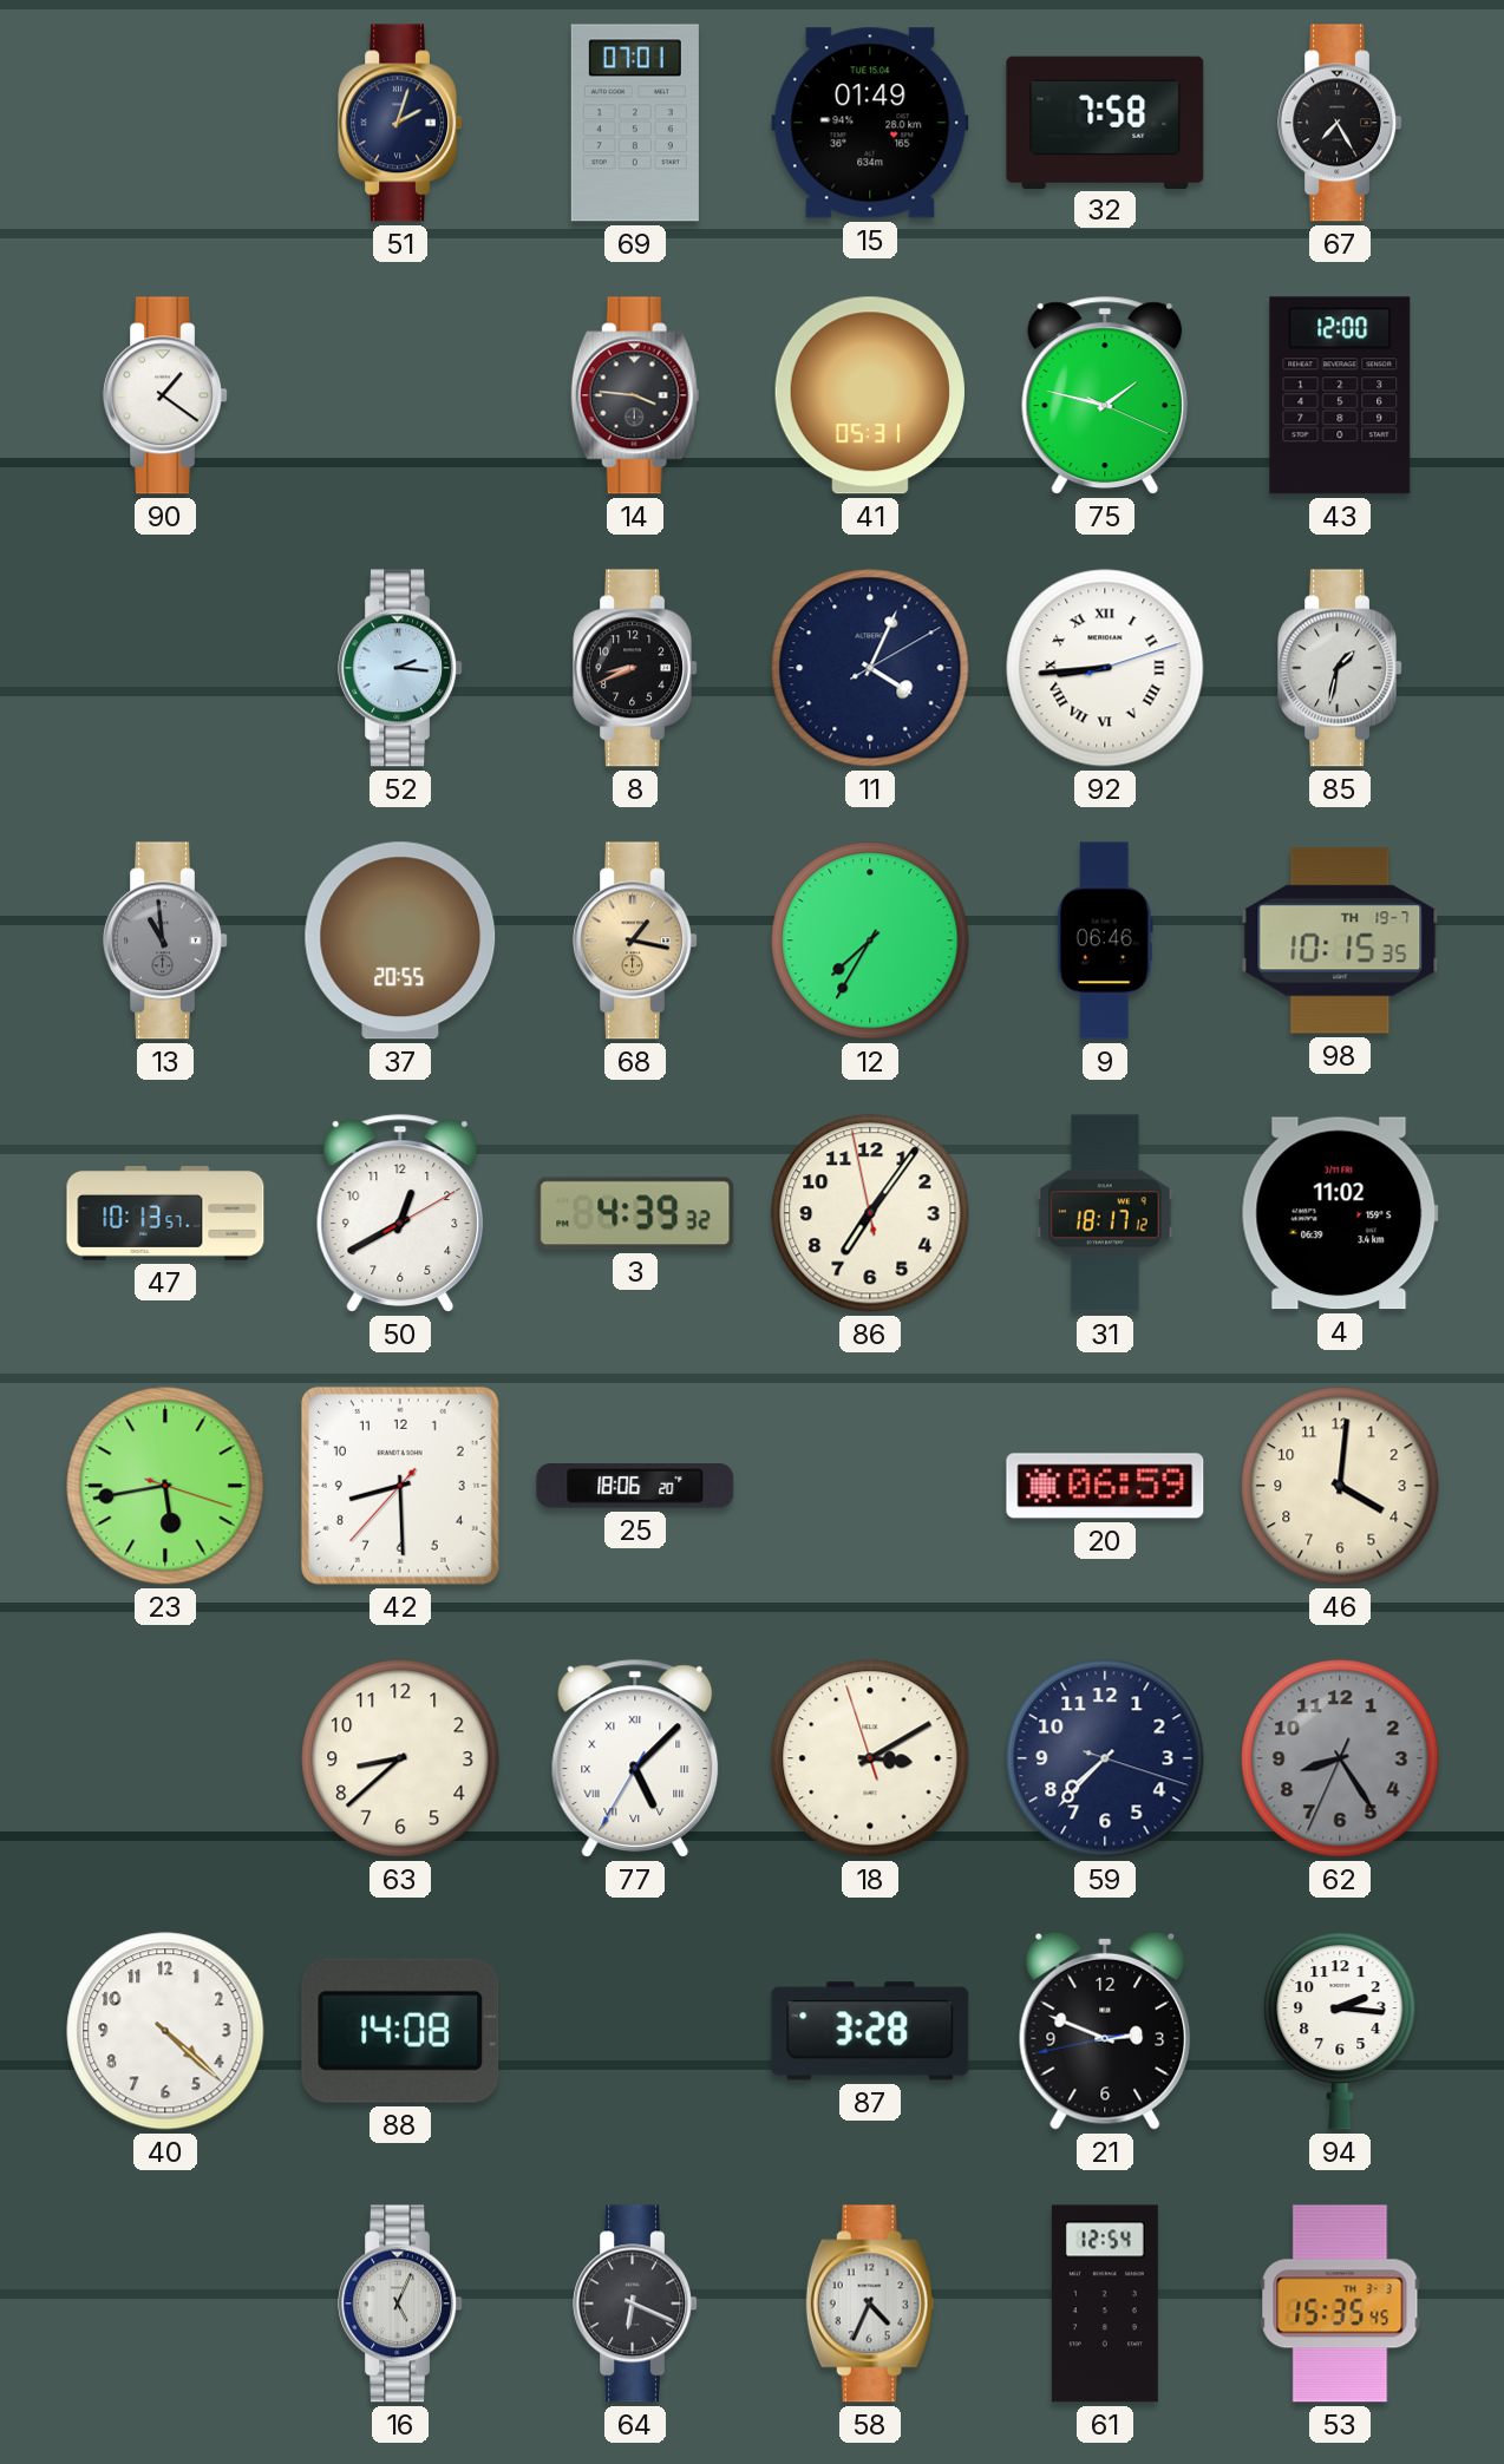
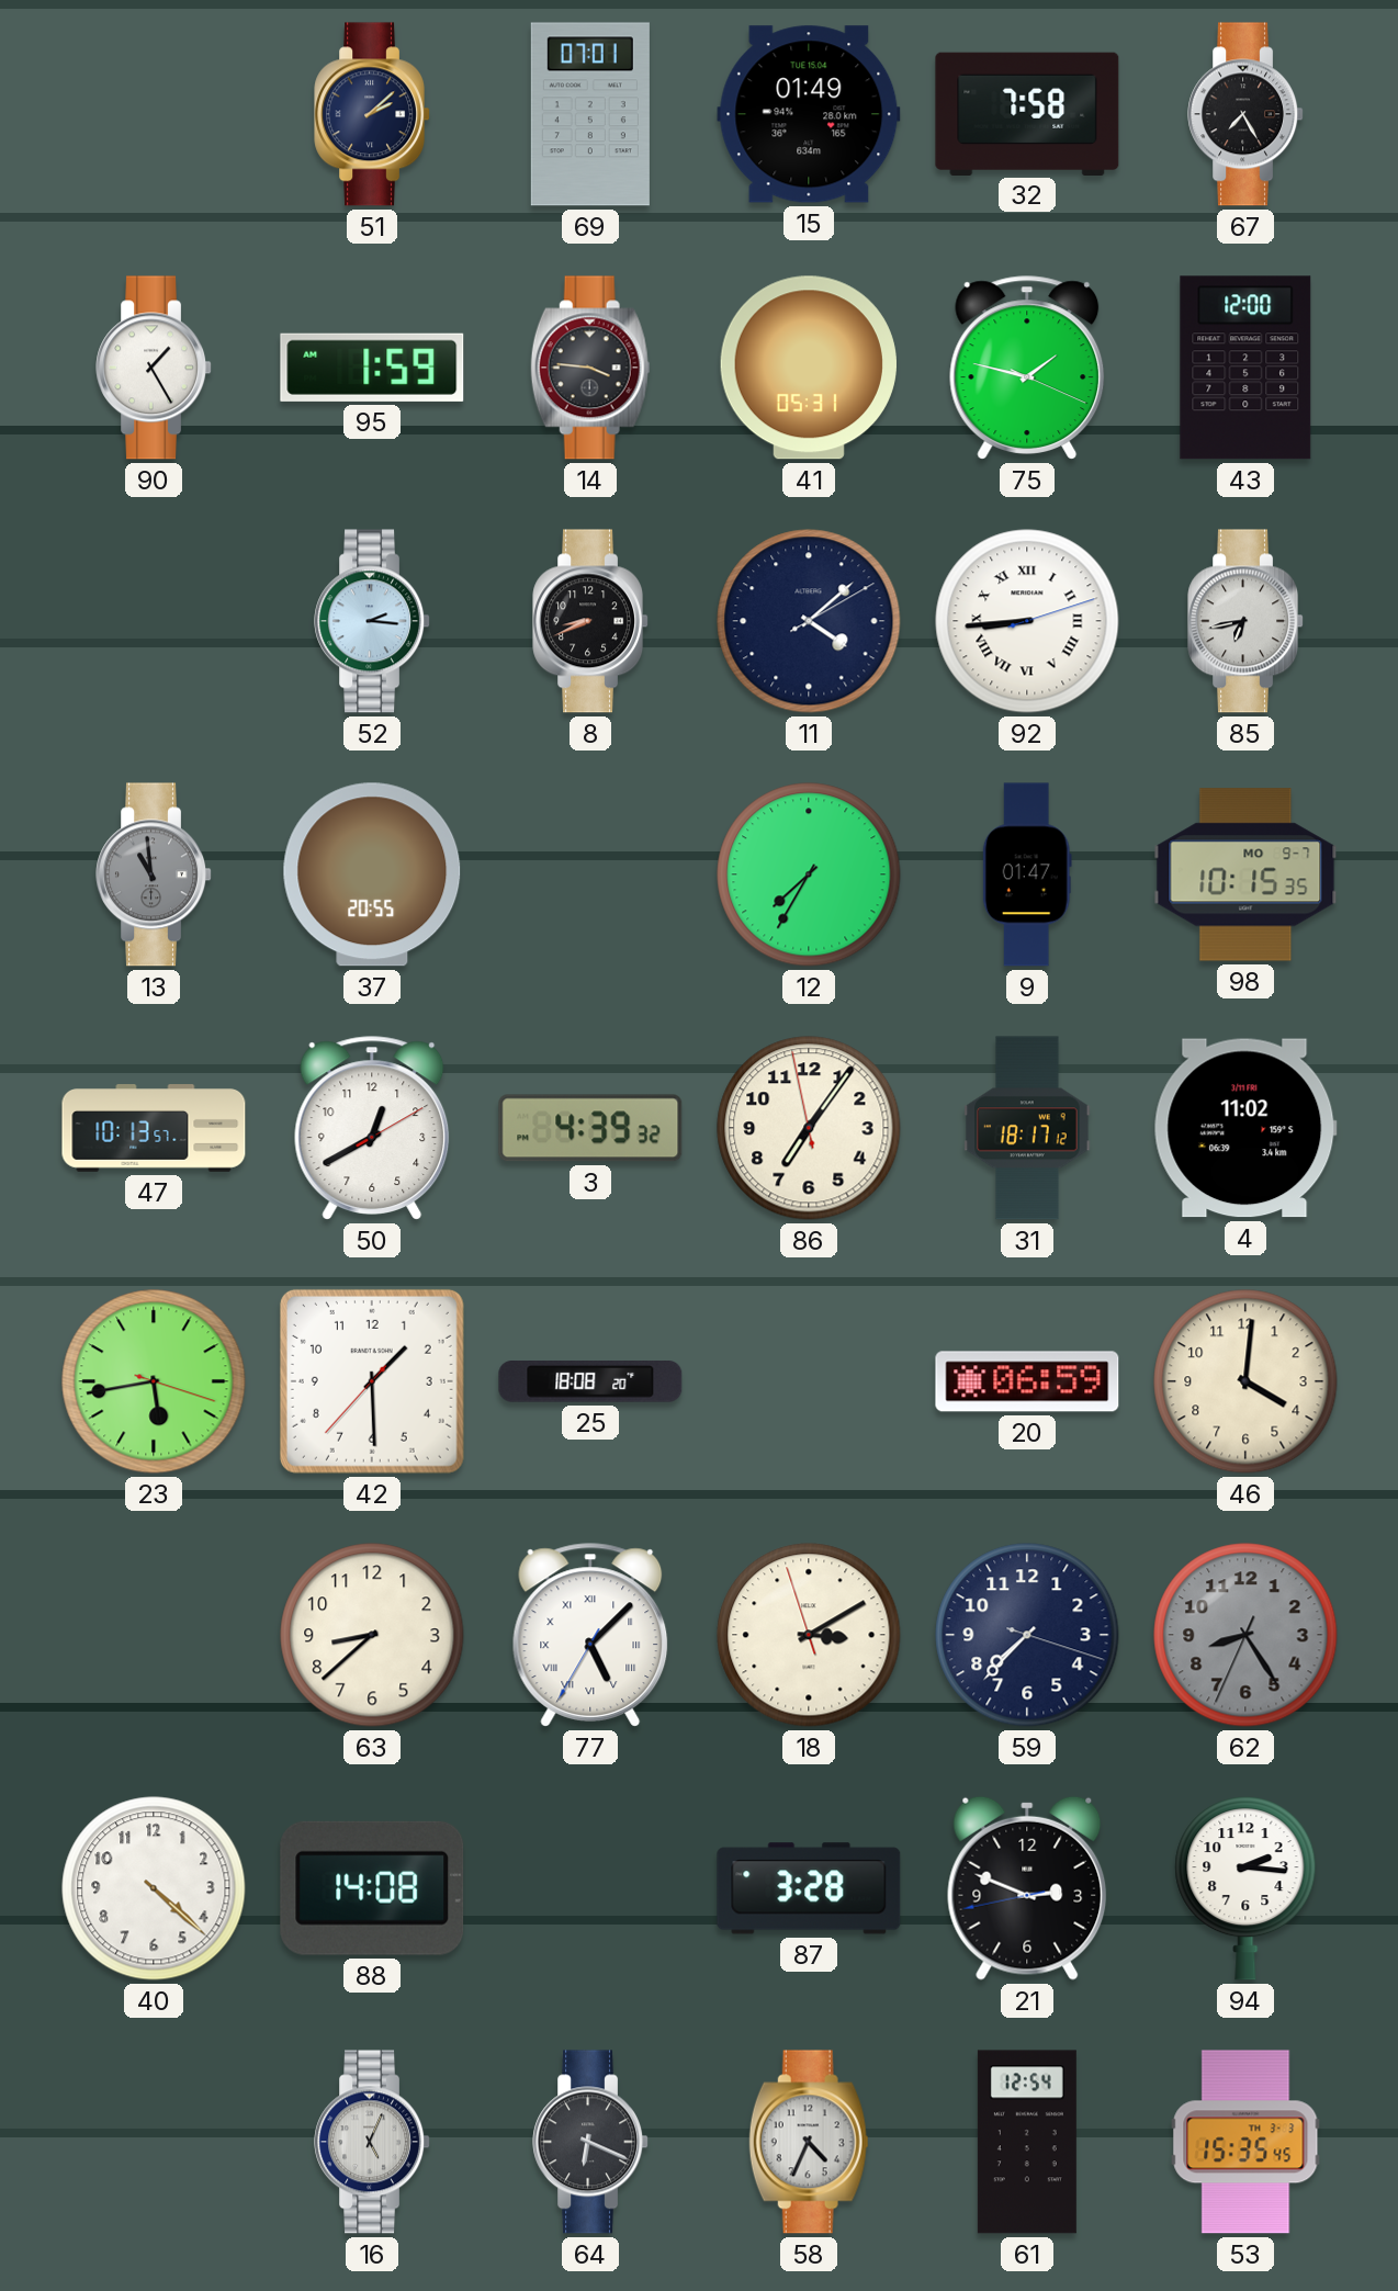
51: 2:03 -> 2:08
90: 1:21 -> 1:25
95: none -> 1:59
11: 4:04 -> 4:08
85: 1:32 -> 6:43
68: 1:17 -> none
9: 06:46 -> 01:47
98 date: TH 19-7 -> MO 9-7
42: 8:29 -> 1:29
25: 18:06 -> 18:08
